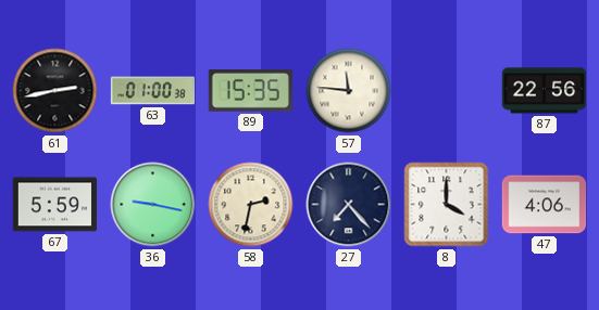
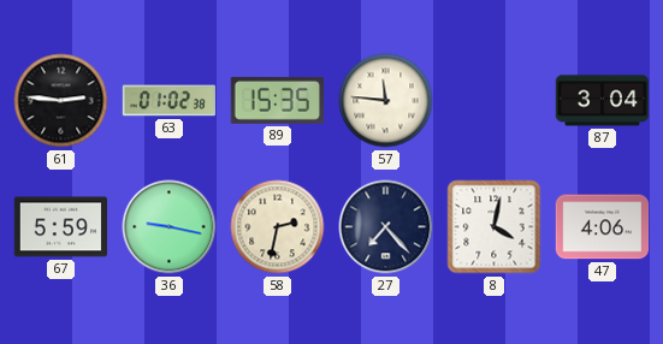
61: 2:43 -> 2:46
63: 01:00 -> 01:02
87: 22:56 -> 3:04
8: 4:00 -> 4:02
